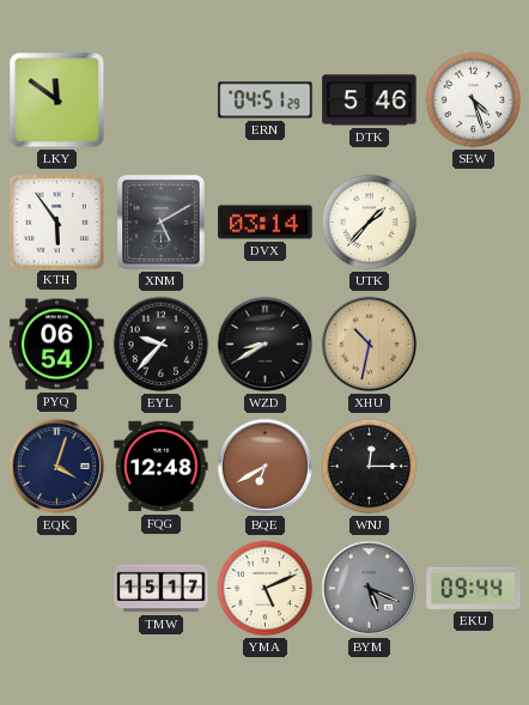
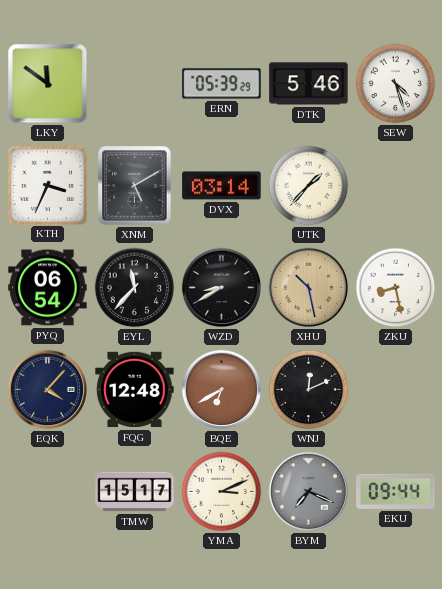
ERN: 04:51 -> 05:39
KTH: 5:54 -> 3:34
EYL: 9:37 -> 11:37
XHU: 10:32 -> 10:28
ZKU: none -> 8:28
EQK: 4:03 -> 4:07
WNJ: 12:15 -> 12:11
YMA: 5:11 -> 3:11
BYM: 5:19 -> 7:19
